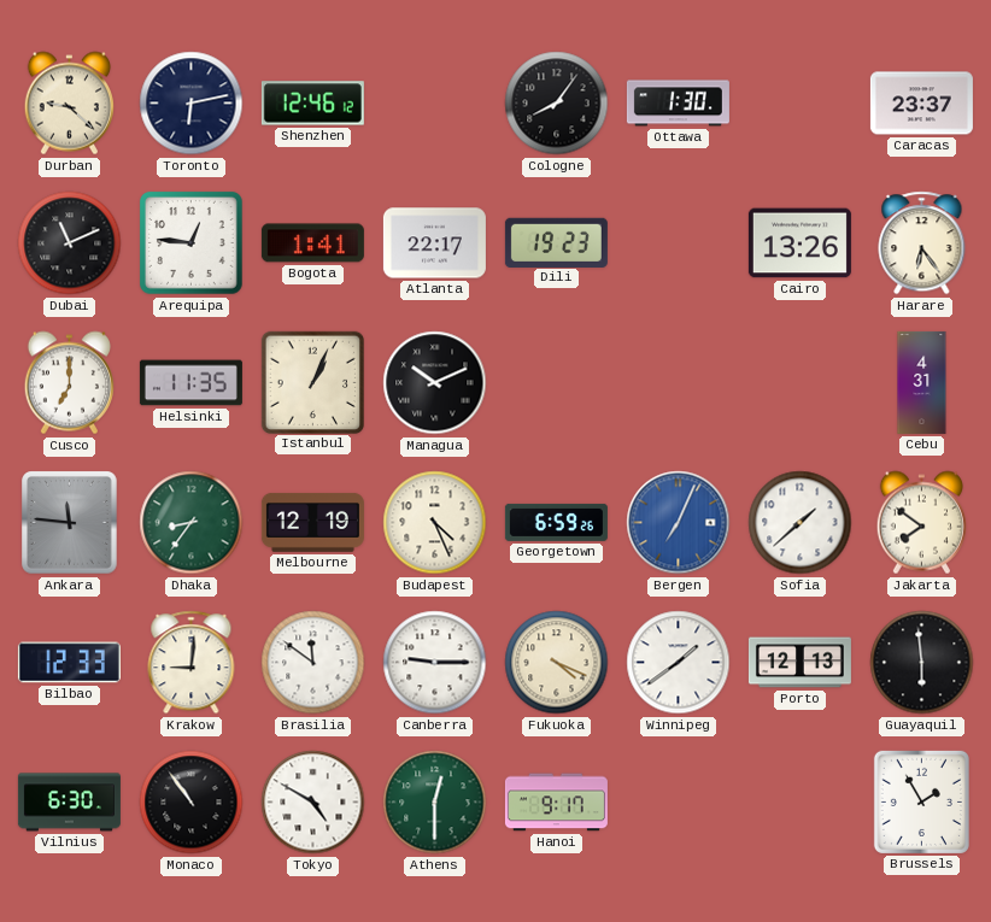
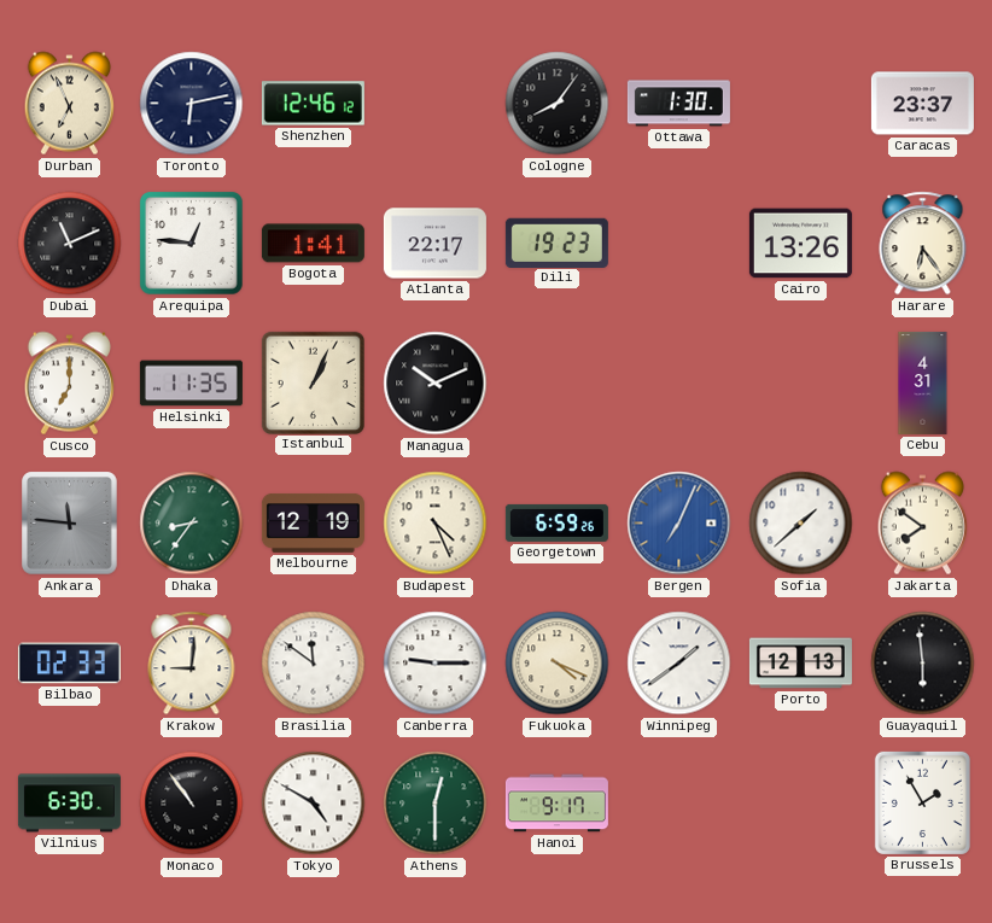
Durban: 9:22 -> 6:56
Bilbao: 12:33 -> 02:33
